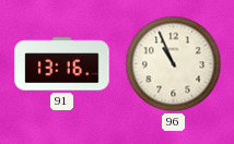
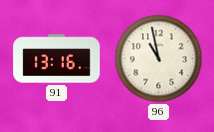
96: 10:56 -> 10:58
